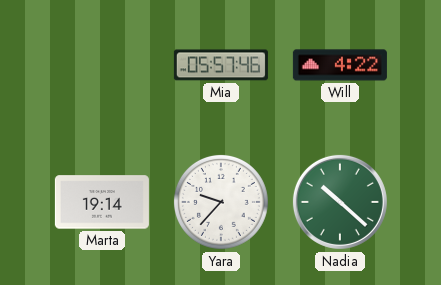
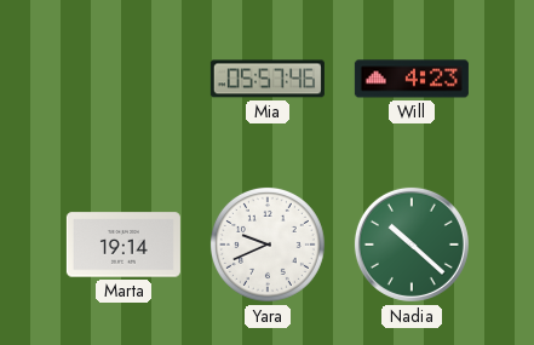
Will: 4:22 -> 4:23
Yara: 9:37 -> 9:41
